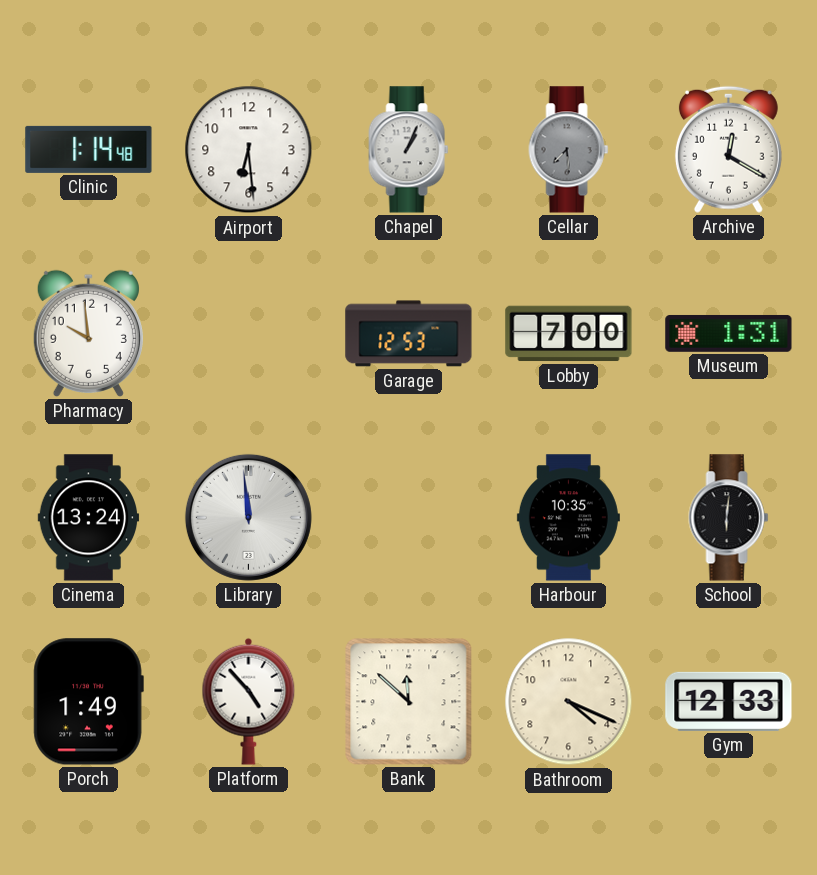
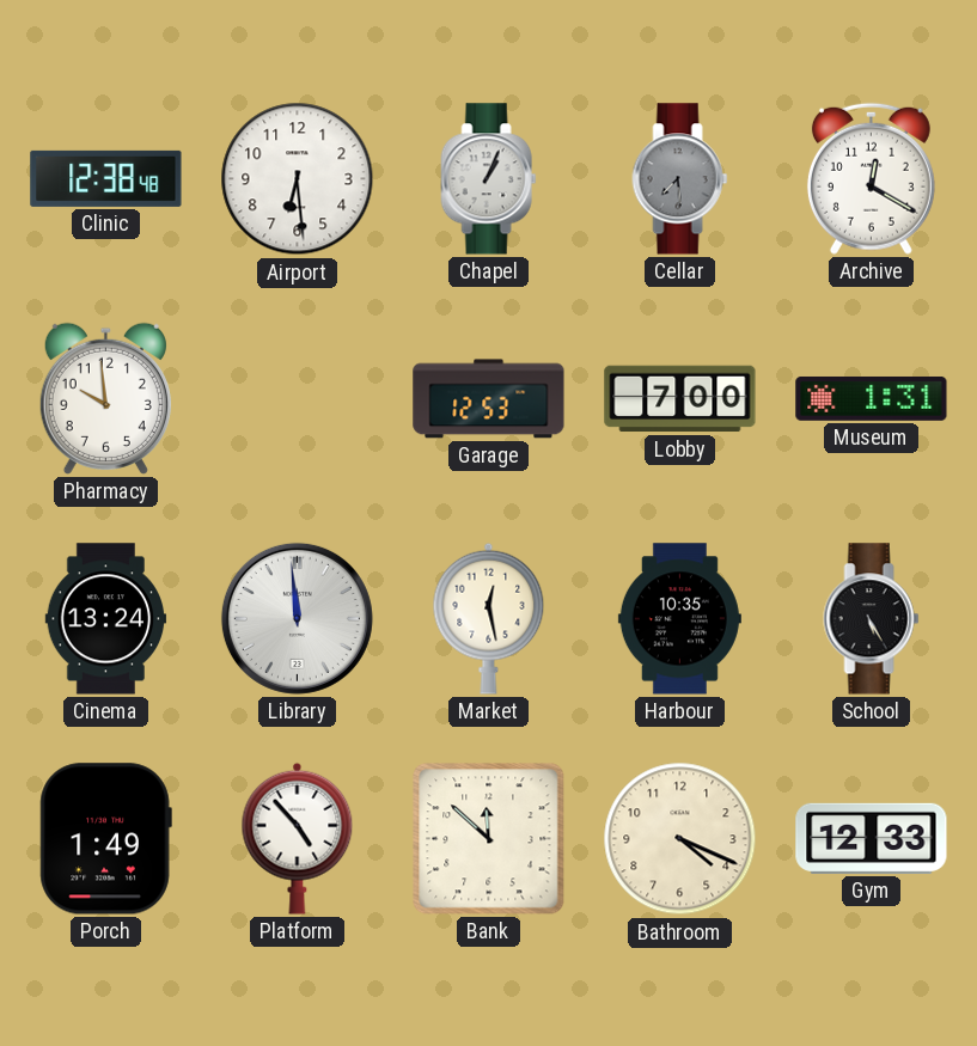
Clinic: 1:14 -> 12:38
Market: none -> 12:28
School: 6:01 -> 5:25
